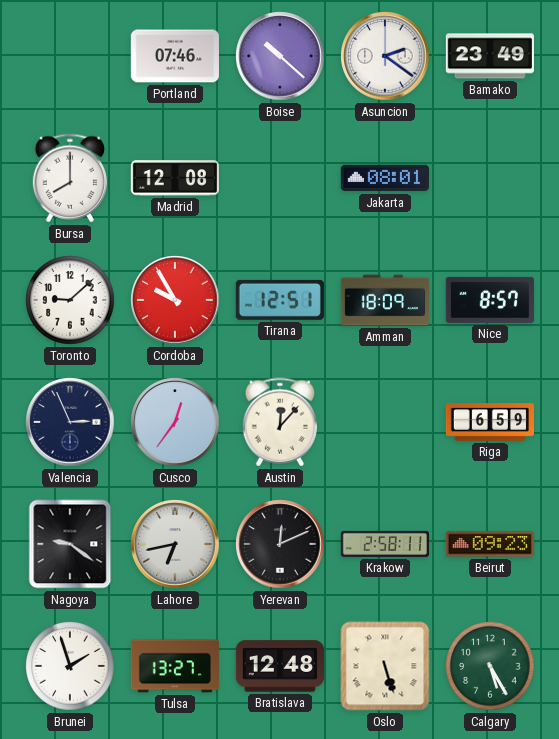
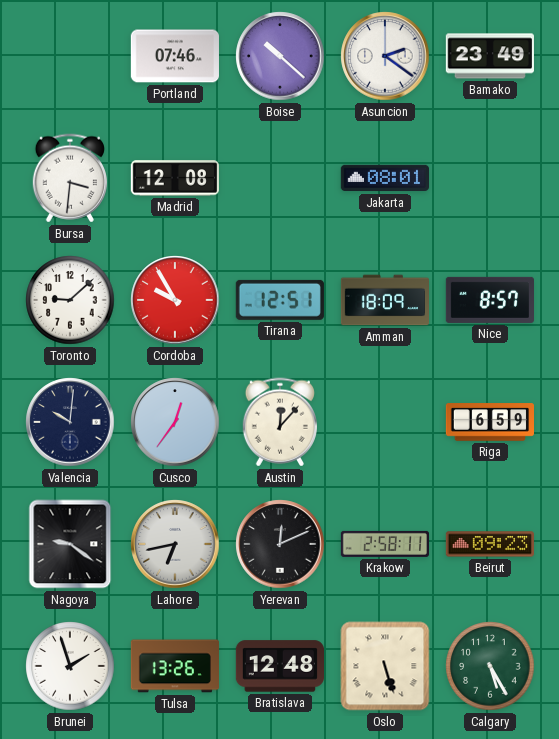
Bursa: 8:00 -> 3:31
Valencia: 2:56 -> 10:01
Tulsa: 13:27 -> 13:26
